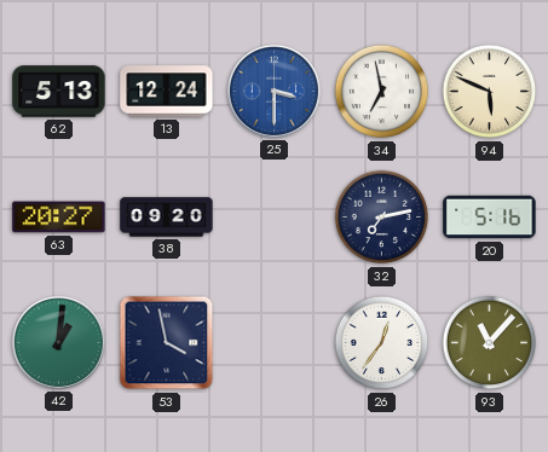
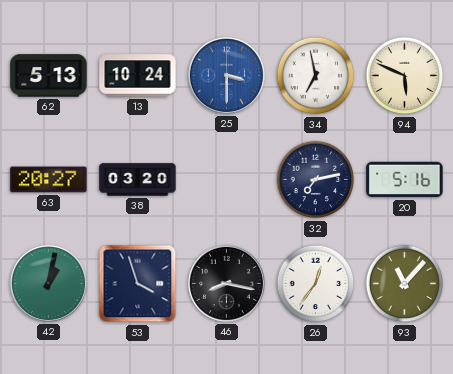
13: 12:24 -> 10:24
38: 09:20 -> 03:20
42: 1:01 -> 1:02
53: 3:58 -> 3:57
46: none -> 8:17
